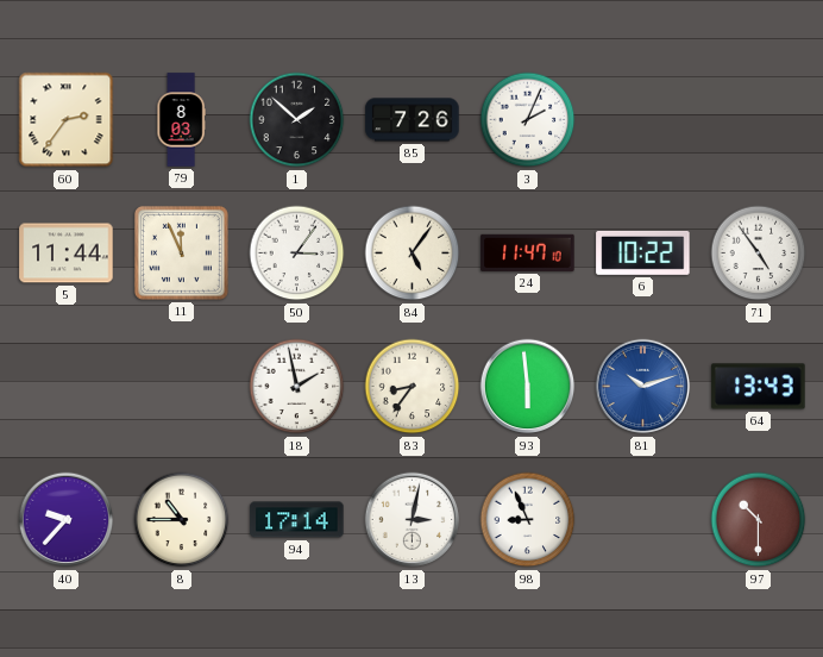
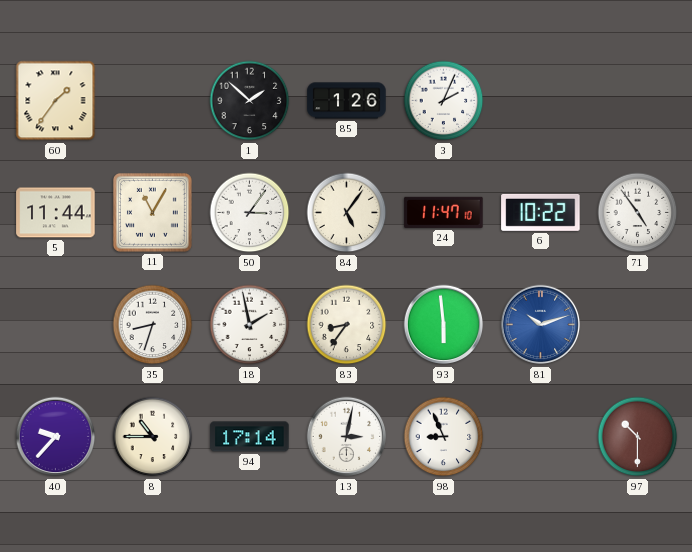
60: 2:36 -> 1:36
79: 8:03 -> none
85: 7:26 -> 1:26
11: 11:56 -> 11:05
35: none -> 8:33
64: 13:43 -> none
